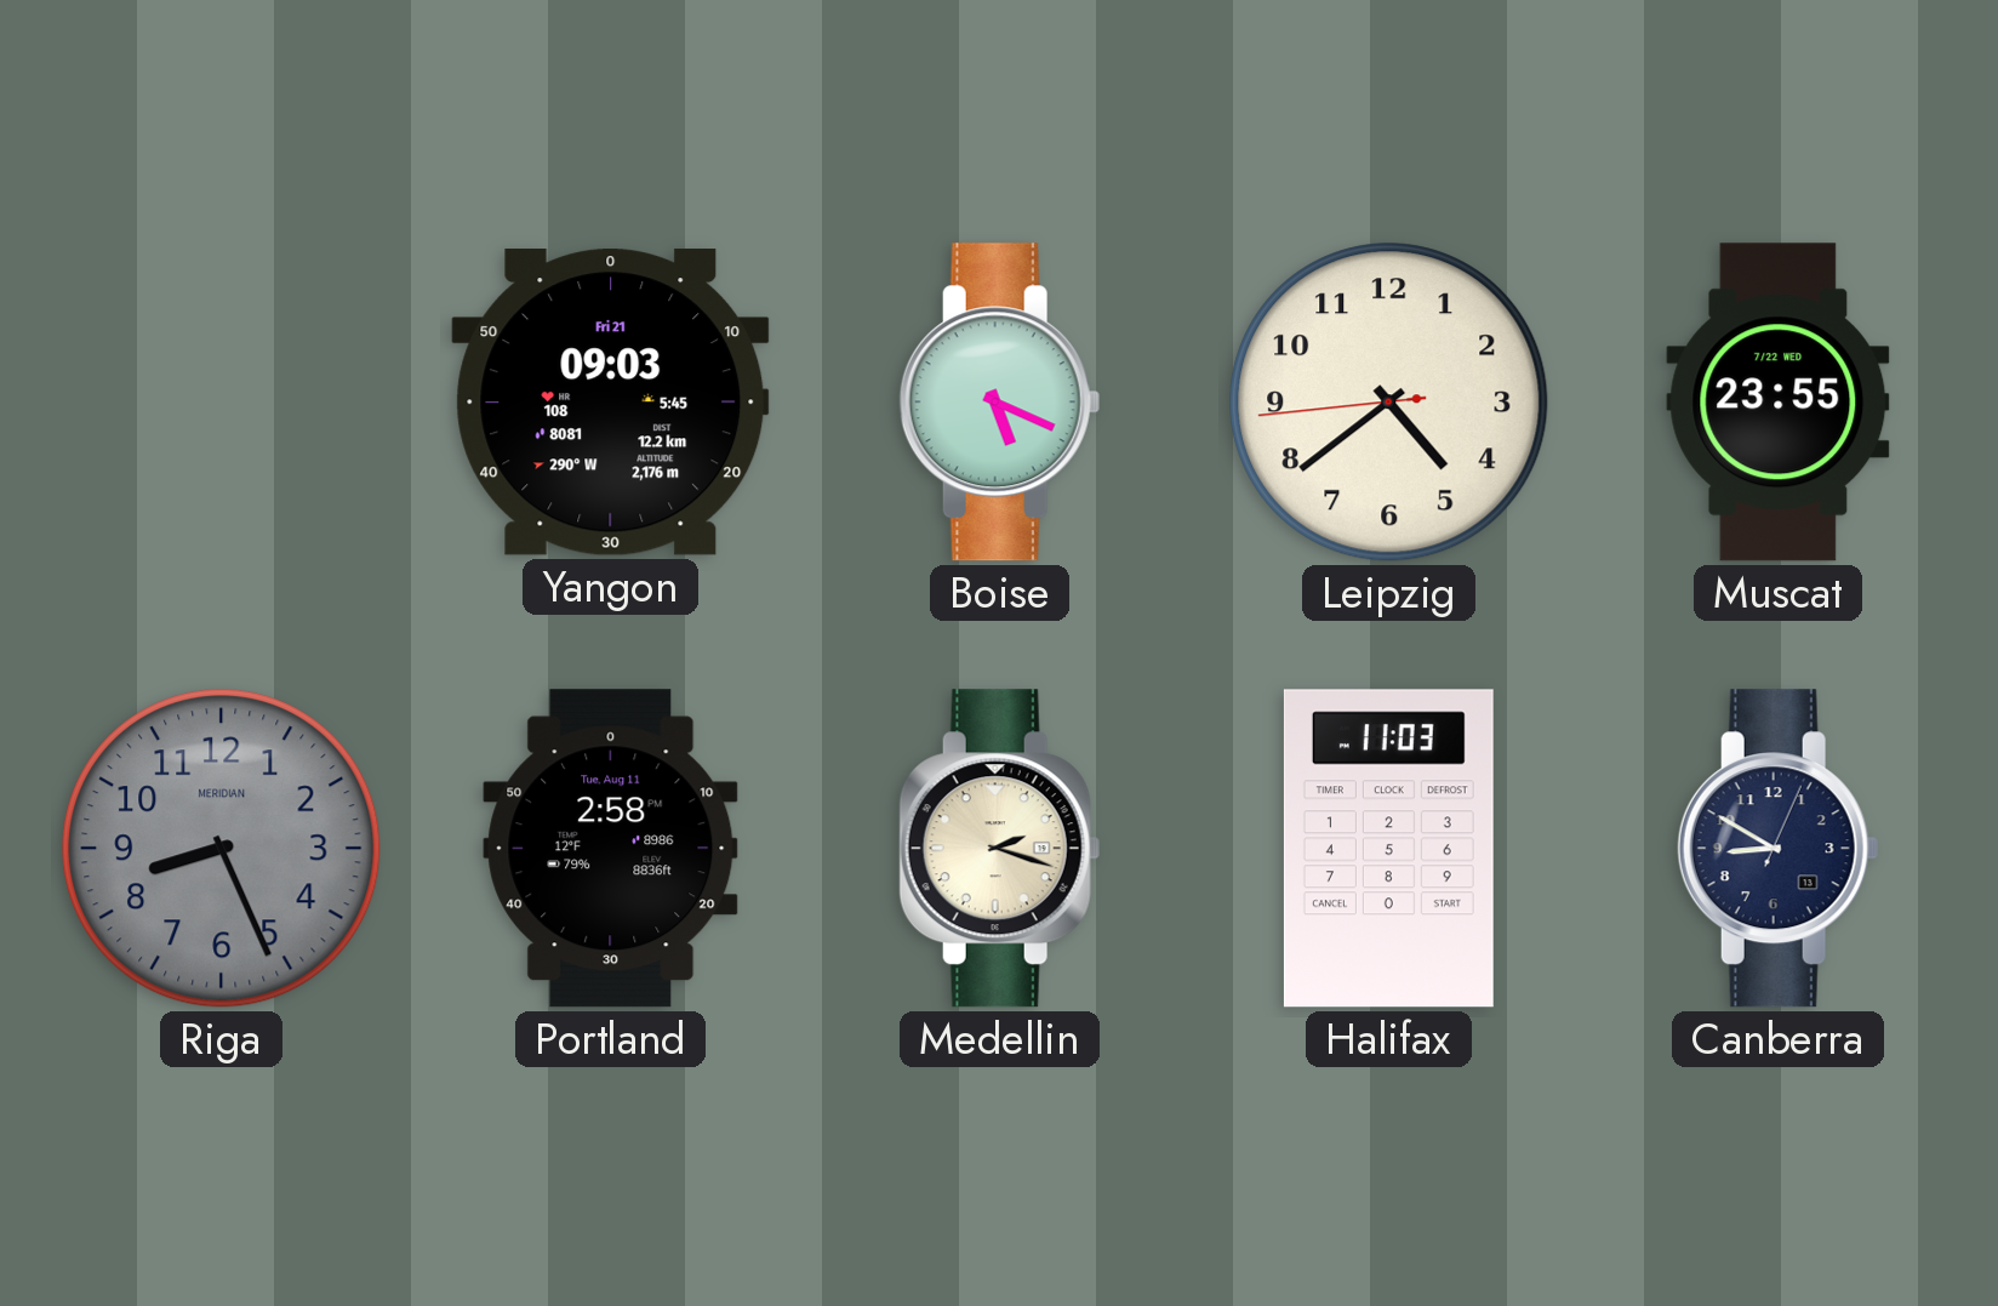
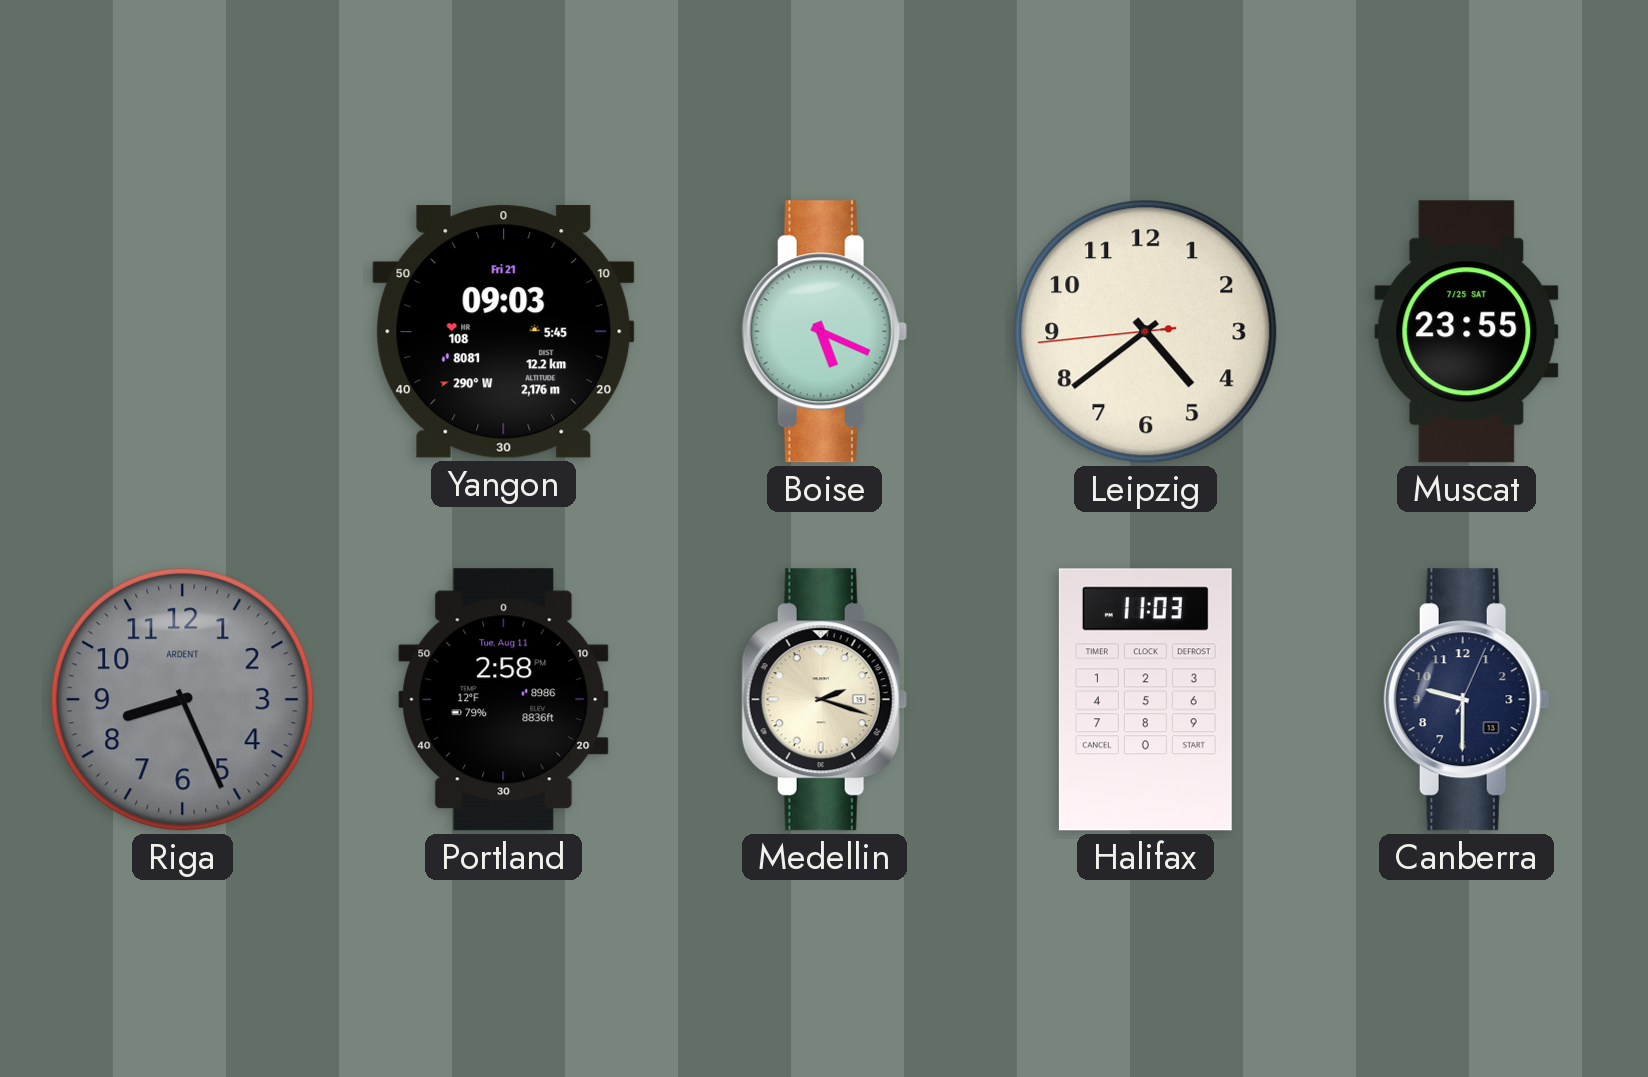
Muscat date: 7/22 WED -> 7/25 SAT
Riga brand: MERIDIAN -> ARDENT
Canberra: 8:50 -> 9:30
